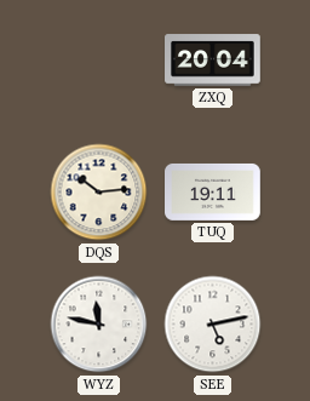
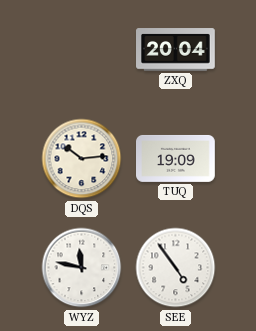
TUQ: 19:11 -> 19:09
SEE: 5:13 -> 4:54
